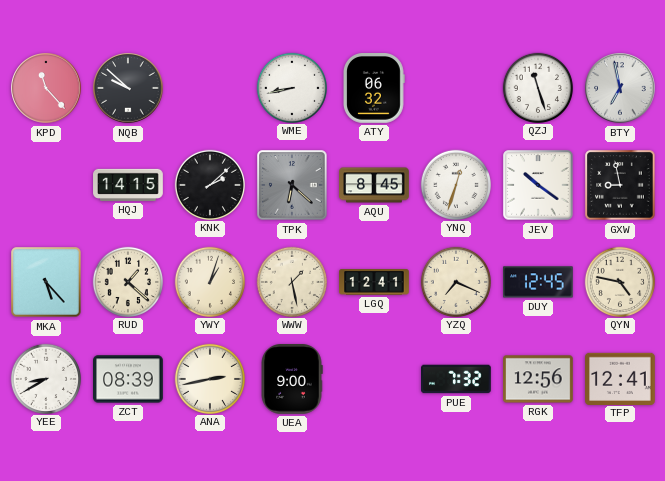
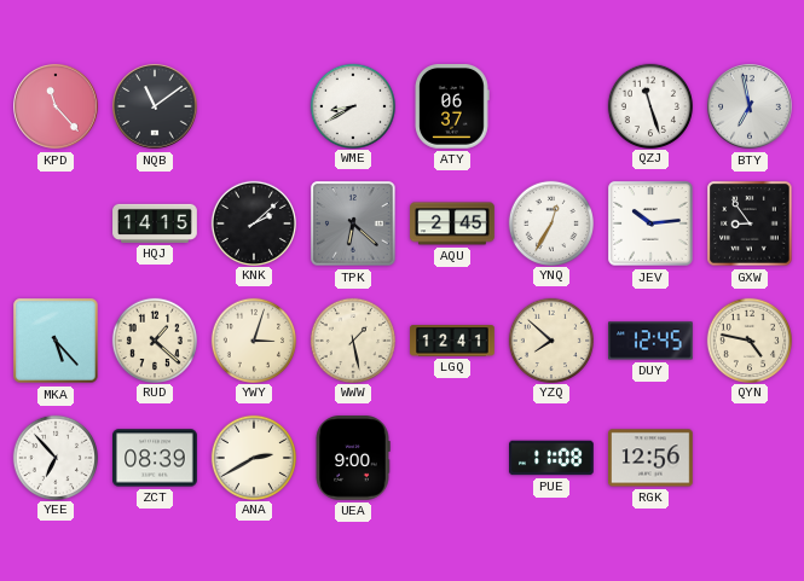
NQB: 9:52 -> 11:09
WME: 8:43 -> 8:40
ATY: 06:32 -> 06:37
AQU: 8:45 -> 2:45
YNQ: 12:33 -> 12:35
JEV: 10:21 -> 10:14
GXW: 8:58 -> 8:54
YWY: 1:03 -> 3:03
YZQ: 7:19 -> 7:52
YEE: 8:40 -> 6:53
ANA: 2:43 -> 2:40
PUE: 7:32 -> 11:08
TFP: 12:41 -> none
